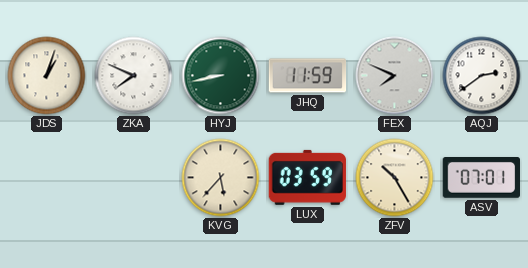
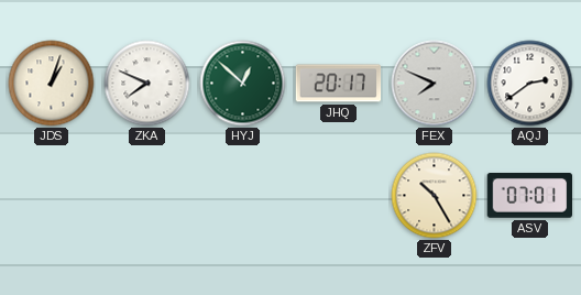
HYJ: 8:43 -> 12:52
JHQ: 11:59 -> 20:17
KVG: 5:37 -> none
LUX: 03:59 -> none
